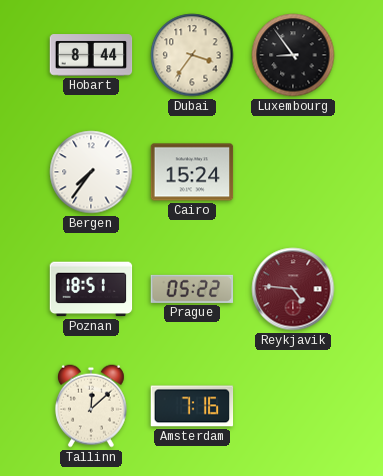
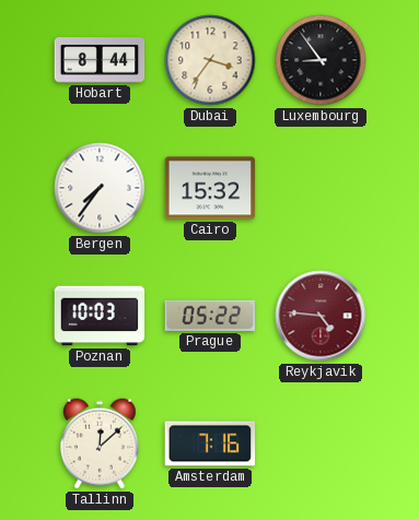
Cairo: 15:24 -> 15:32
Poznan: 18:51 -> 10:03
